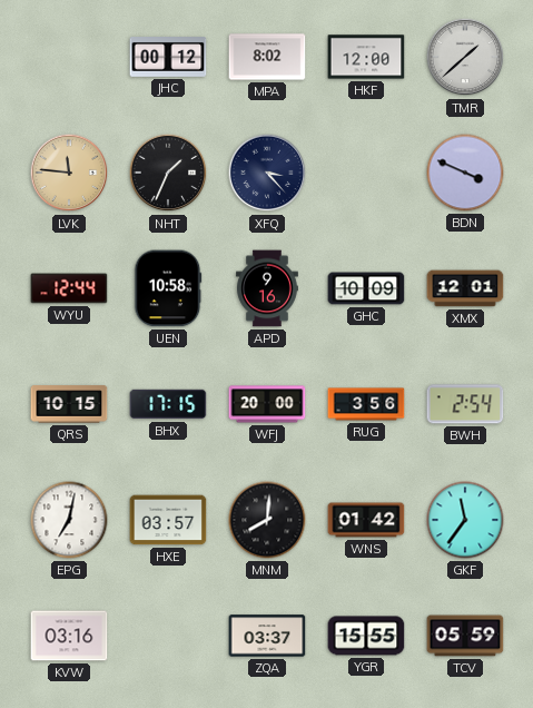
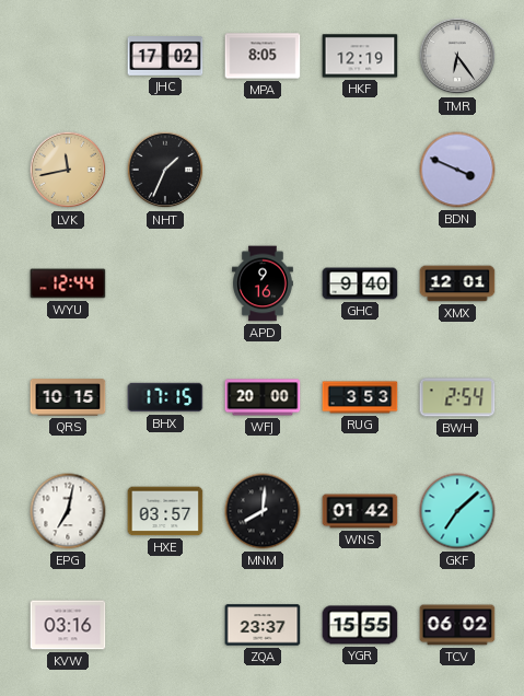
JHC: 00:12 -> 17:02
MPA: 8:02 -> 8:05
HKF: 12:00 -> 12:19
TMR: 1:38 -> 6:24
LVK: 11:46 -> 11:43
XFQ: 3:23 -> none
UEN: 10:58 -> none
GHC: 10:09 -> 9:40
RUG: 3:56 -> 3:53
GKF: 11:36 -> 7:08
ZQA: 03:37 -> 23:37
TCV: 05:59 -> 06:02
